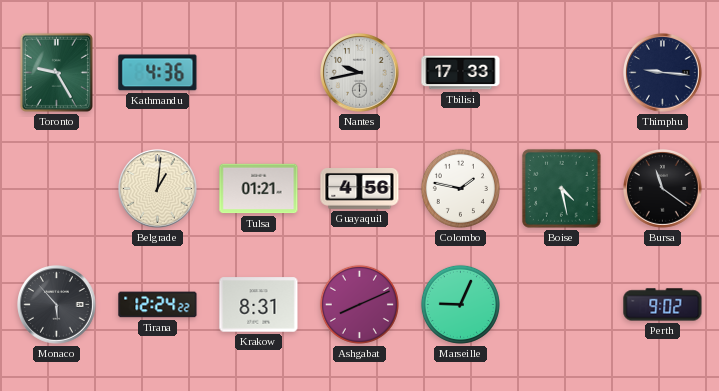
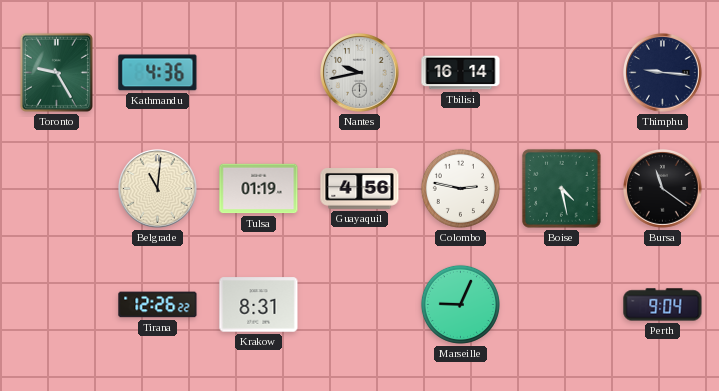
Tbilisi: 17:33 -> 16:14
Belgrade: 1:01 -> 11:01
Tulsa: 01:21 -> 01:19
Colombo: 1:47 -> 2:47
Monaco: 5:53 -> none
Tirana: 12:24 -> 12:26
Ashgabat: 8:11 -> none
Perth: 9:02 -> 9:04
